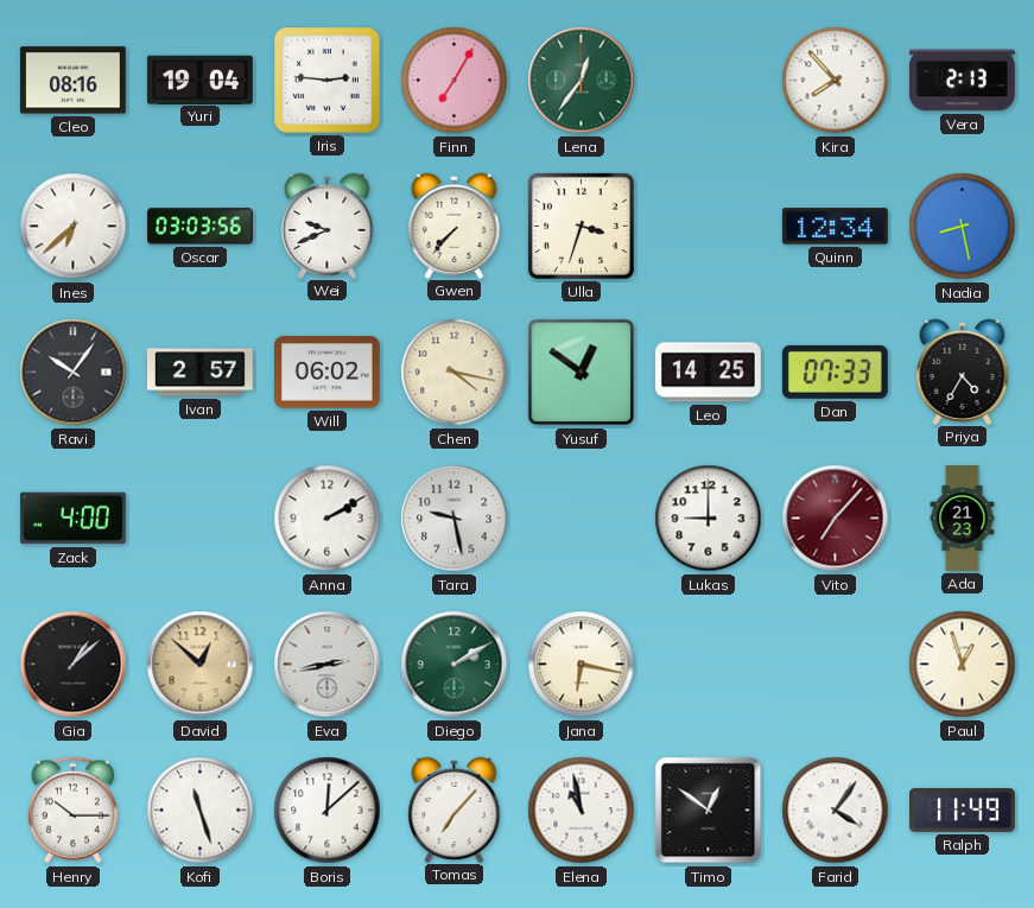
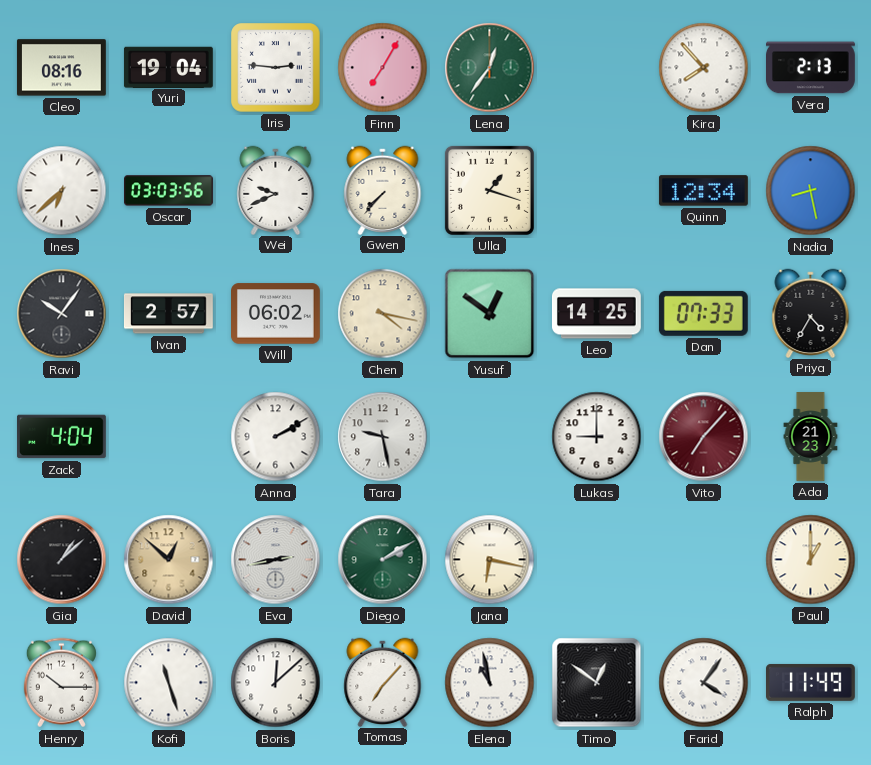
Ulla: 3:33 -> 1:18
Zack: 4:00 -> 4:04
Paul: 12:57 -> 1:00
